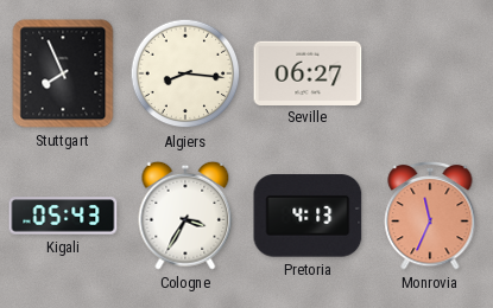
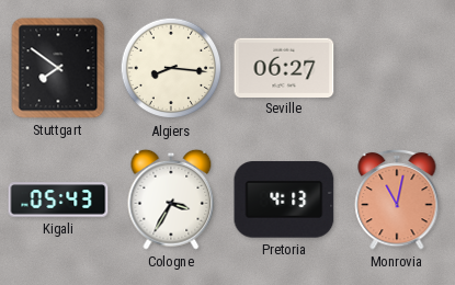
Stuttgart: 7:56 -> 7:51
Monrovia: 11:34 -> 11:02
